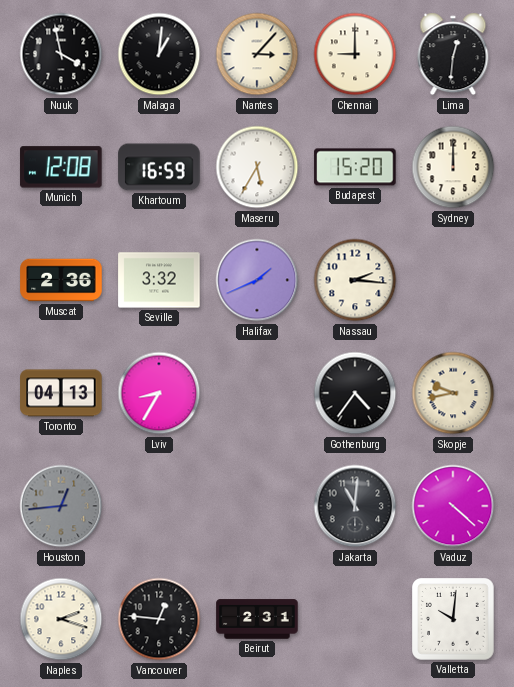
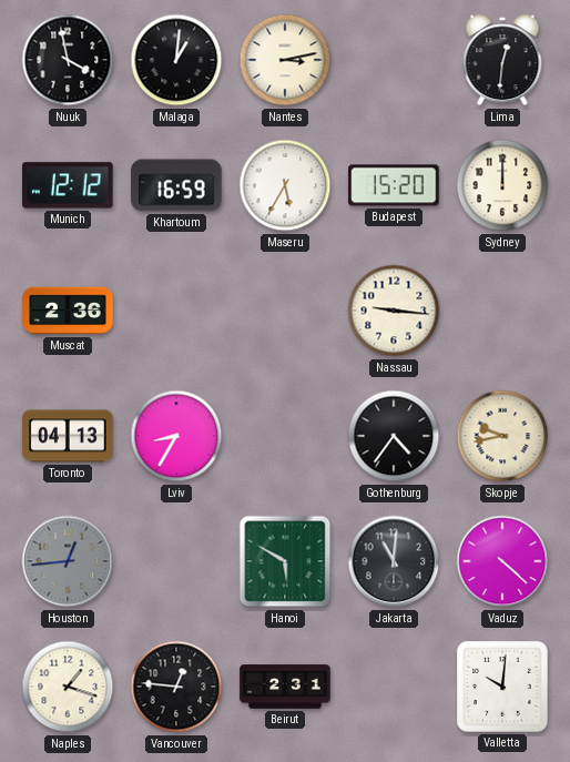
Nantes: 3:07 -> 3:13
Chennai: 9:00 -> none
Munich: 12:08 -> 12:12
Seville: 3:32 -> none
Halifax: 1:41 -> none
Nassau: 2:16 -> 9:16
Hanoi: none -> 5:50
Naples: 2:18 -> 1:18
